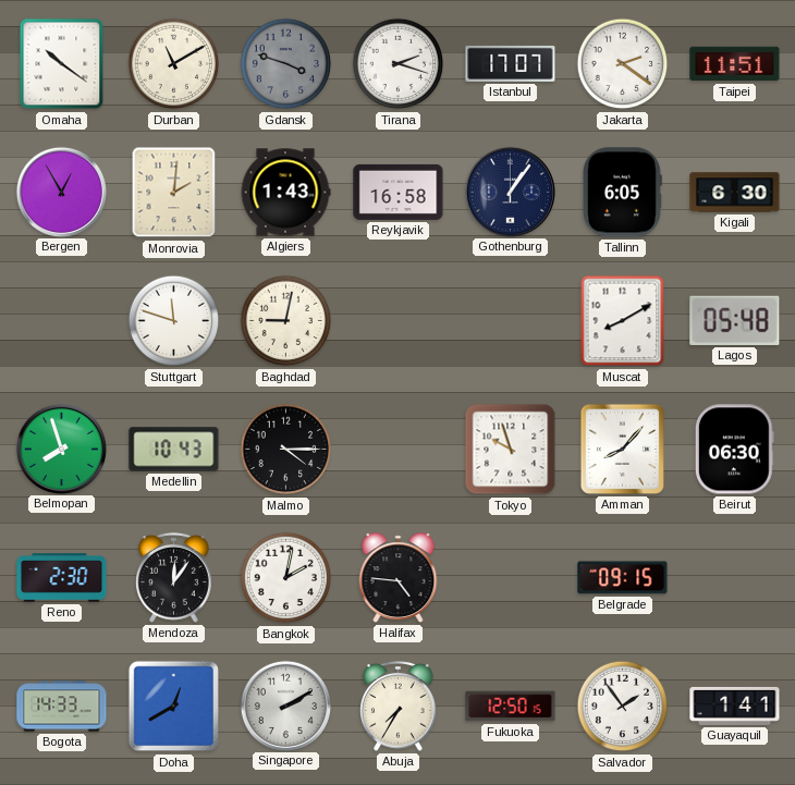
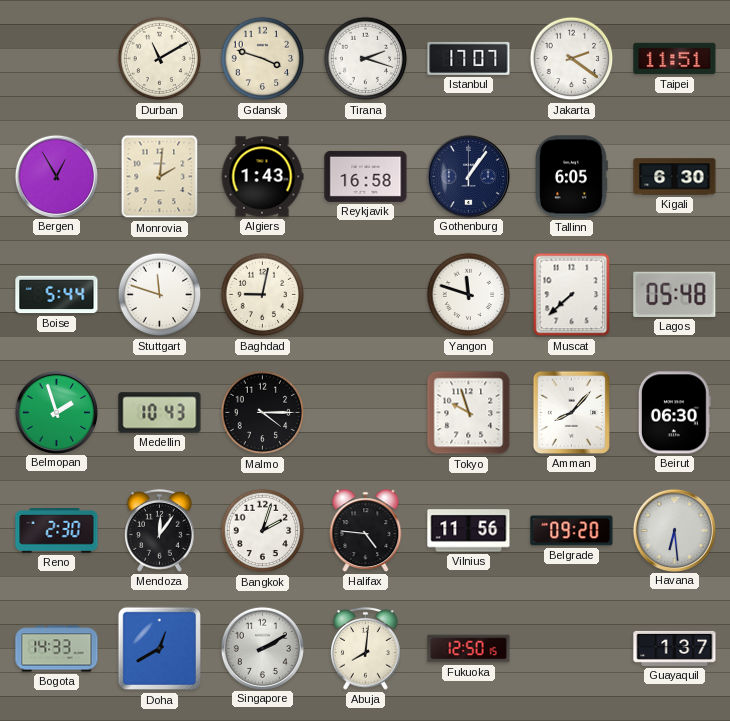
Omaha: 10:21 -> none
Gdansk dial: grey -> cream
Boise: none -> 5:44
Yangon: none -> 11:48
Muscat: 8:10 -> 7:38
Belmopan: 7:57 -> 1:57
Bangkok: 2:02 -> 2:03
Vilnius: none -> 11:56
Belgrade: 09:15 -> 09:20
Havana: none -> 6:29
Abuja: 7:35 -> 8:01
Salvador: 1:54 -> none
Guayaquil: 1:41 -> 1:37
